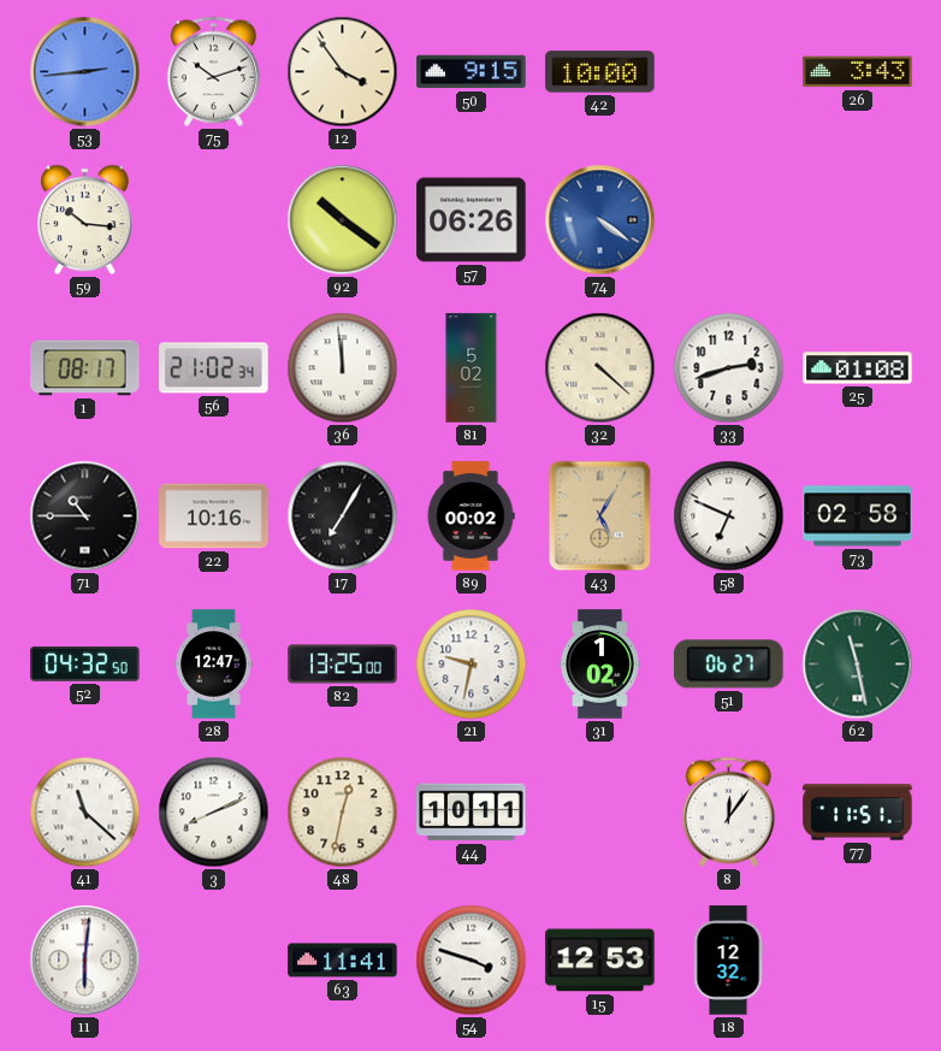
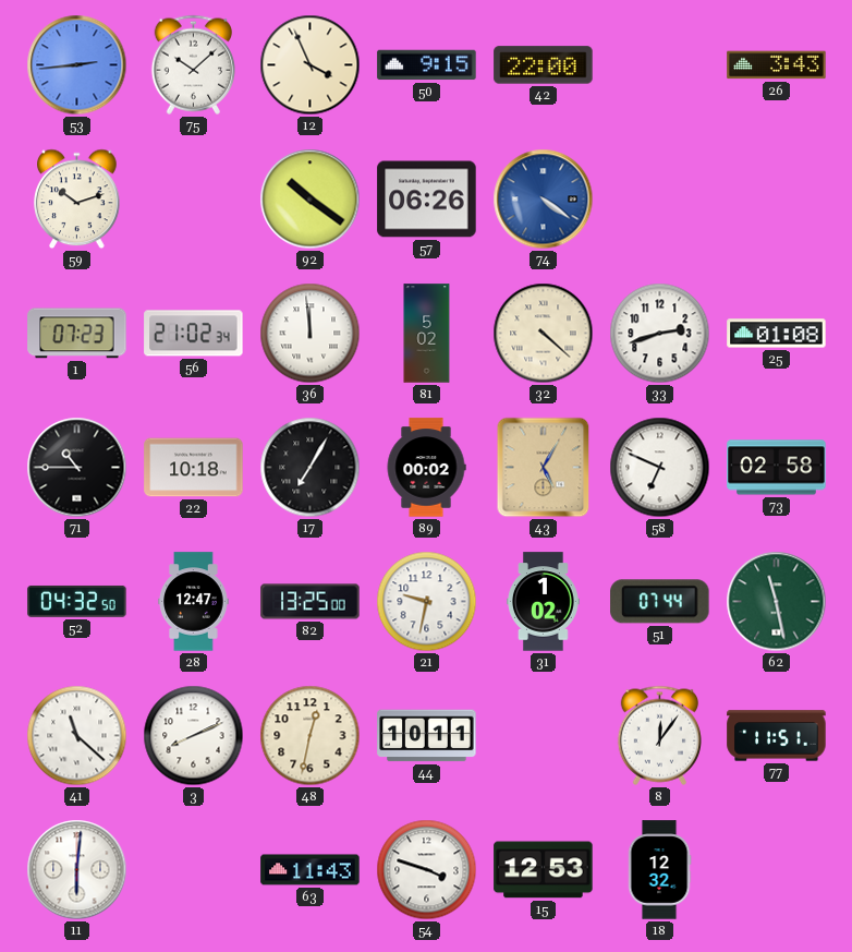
75: 10:12 -> 10:08
12: 3:54 -> 3:56
42: 10:00 -> 22:00
59: 10:16 -> 10:12
1: 08:17 -> 07:23
22: 10:16 -> 10:18
51: 06:27 -> 07:44
63: 11:41 -> 11:43
